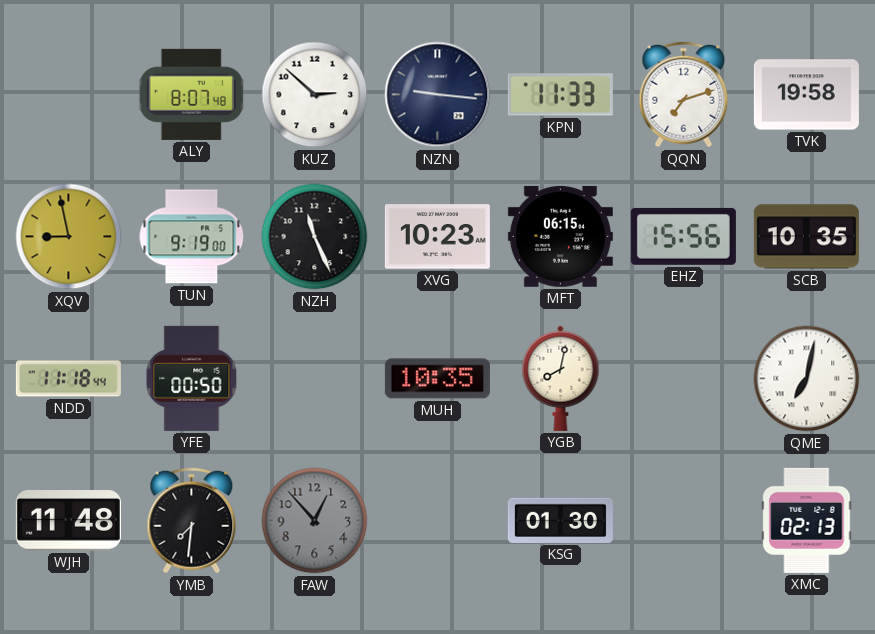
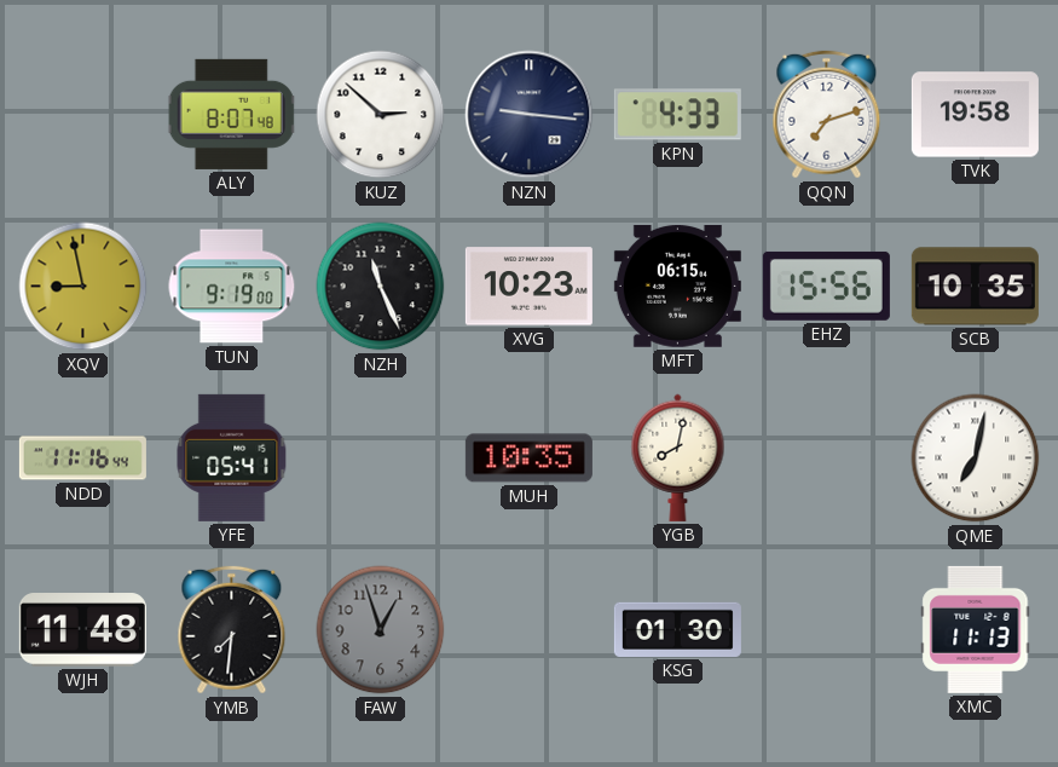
KPN: 11:33 -> 4:33
NDD: 11:18 -> 11:16
YFE: 00:50 -> 05:41
FAW: 12:53 -> 12:57
XMC: 02:13 -> 11:13
